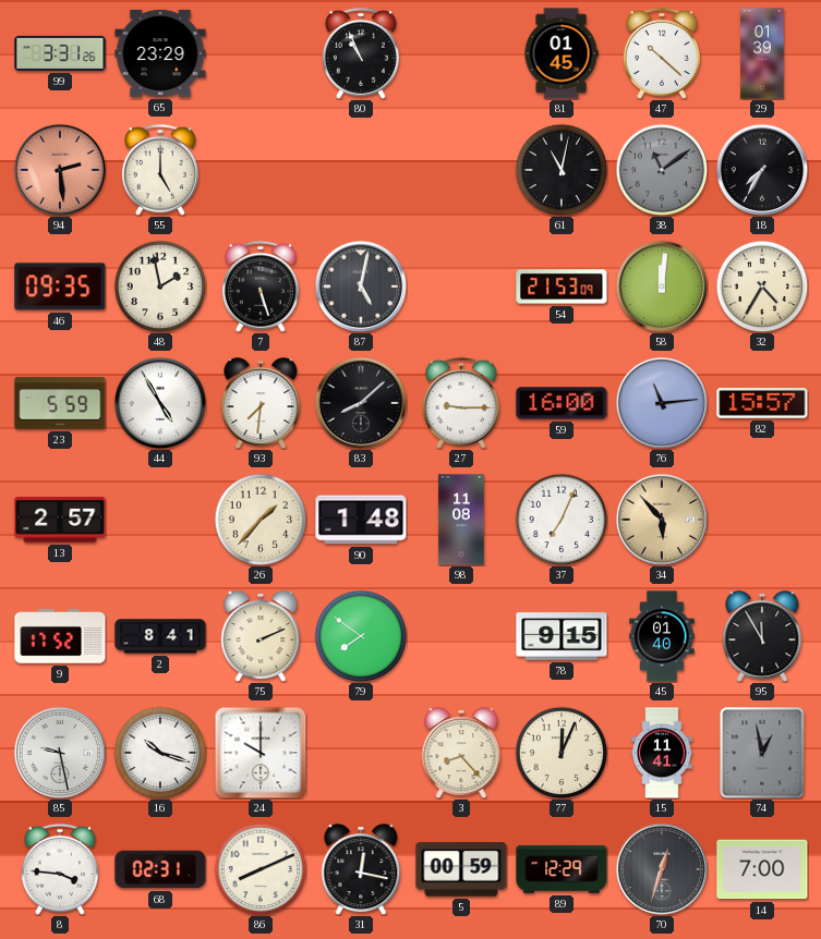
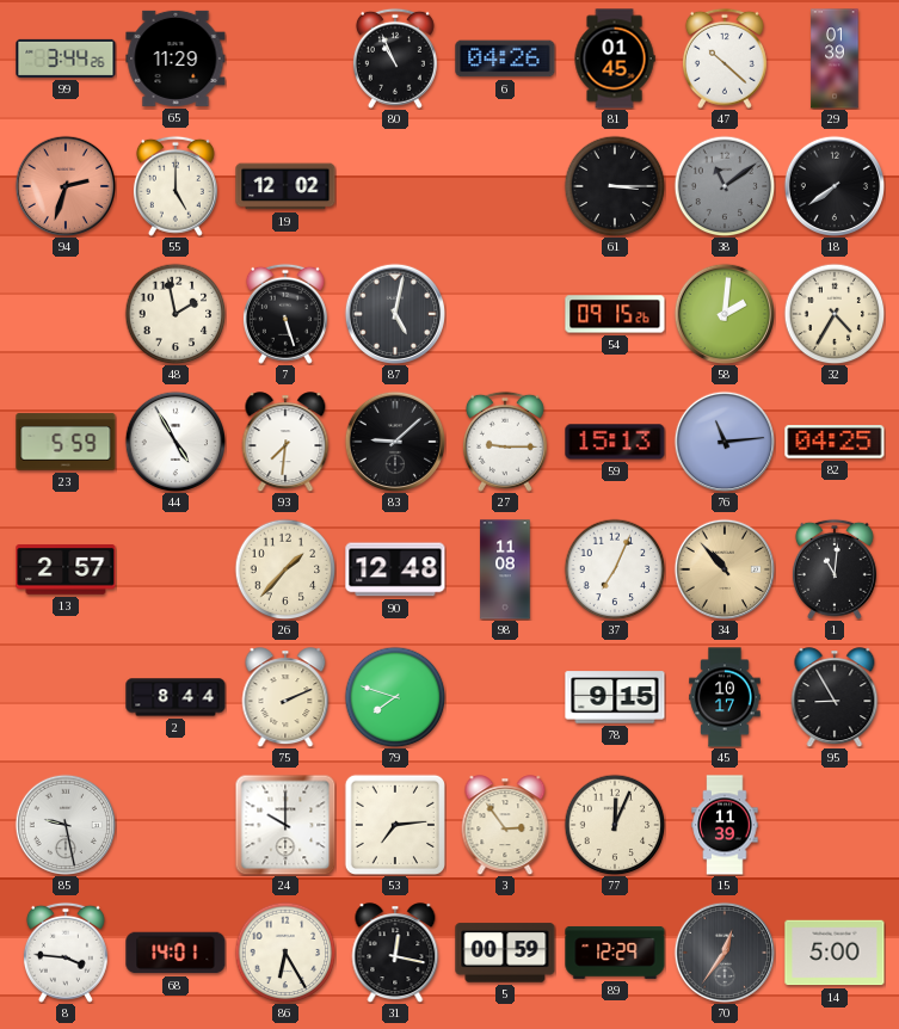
99: 3:31 -> 3:44
65: 23:29 -> 11:29
6: none -> 04:26
94: 2:29 -> 2:33
19: none -> 12:02
61: 11:02 -> 3:15
18: 7:35 -> 7:39
46: 09:35 -> none
54: 21:53 -> 09:15
58: 12:01 -> 2:01
83: 8:08 -> 9:08
59: 16:00 -> 15:13
82: 15:57 -> 04:25
90: 1:48 -> 12:48
34: 5:53 -> 10:53
1: none -> 11:01
9: 17:52 -> none
2: 8:41 -> 8:44
79: 7:51 -> 7:48
45: 01:40 -> 10:17
95: 11:55 -> 8:55
16: 10:18 -> none
53: none -> 7:14
3: 8:23 -> 2:54
15: 11:41 -> 11:39
74: 12:58 -> none
68: 02:31 -> 14:01
86: 8:11 -> 6:25
70: 12:33 -> 12:36
14: 7:00 -> 5:00
